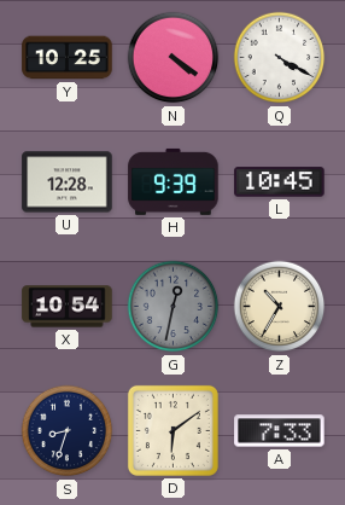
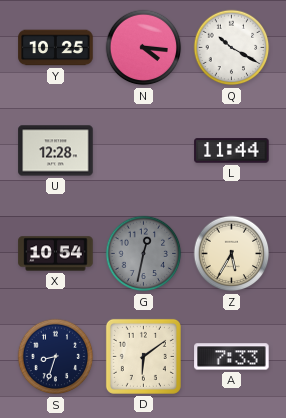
N: 4:21 -> 4:16
Q: 4:20 -> 10:20
H: 9:39 -> none
L: 10:45 -> 11:44
Z: 10:35 -> 5:35
